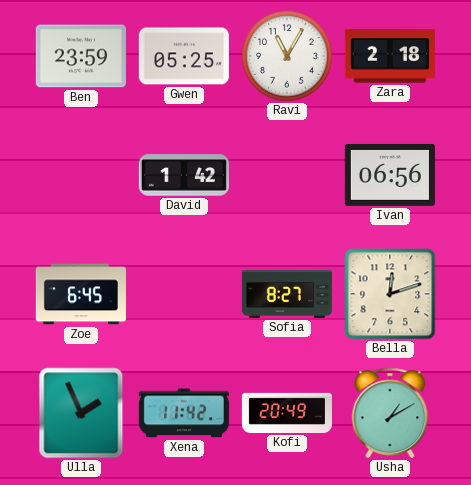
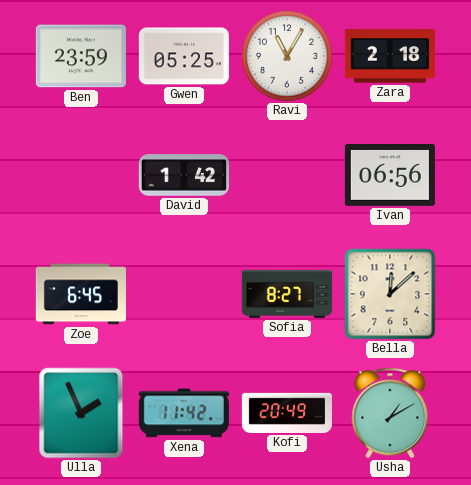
Bella: 12:12 -> 12:08
